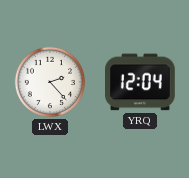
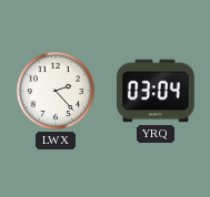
YRQ: 12:04 -> 03:04
